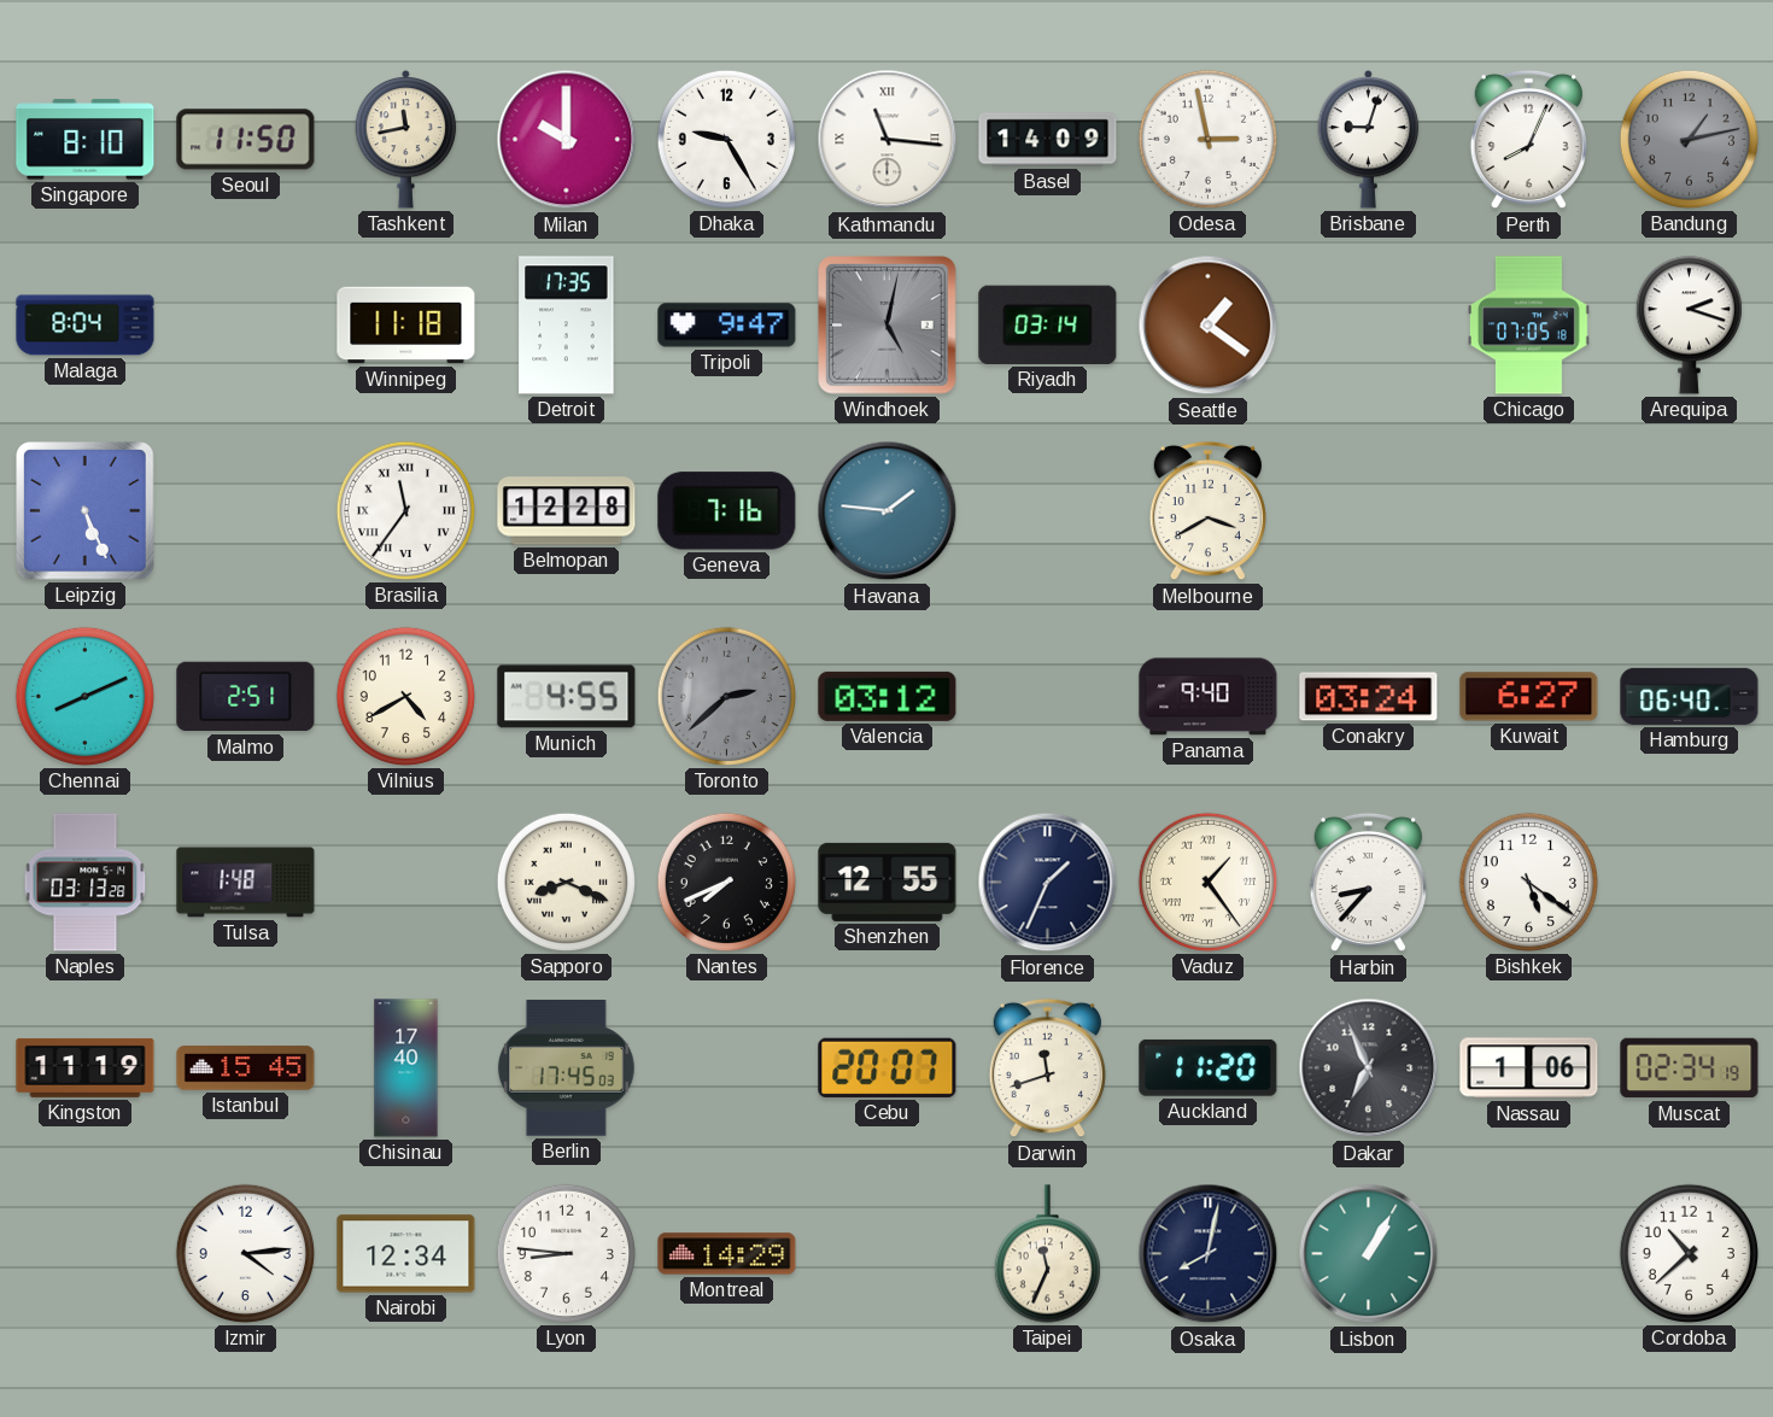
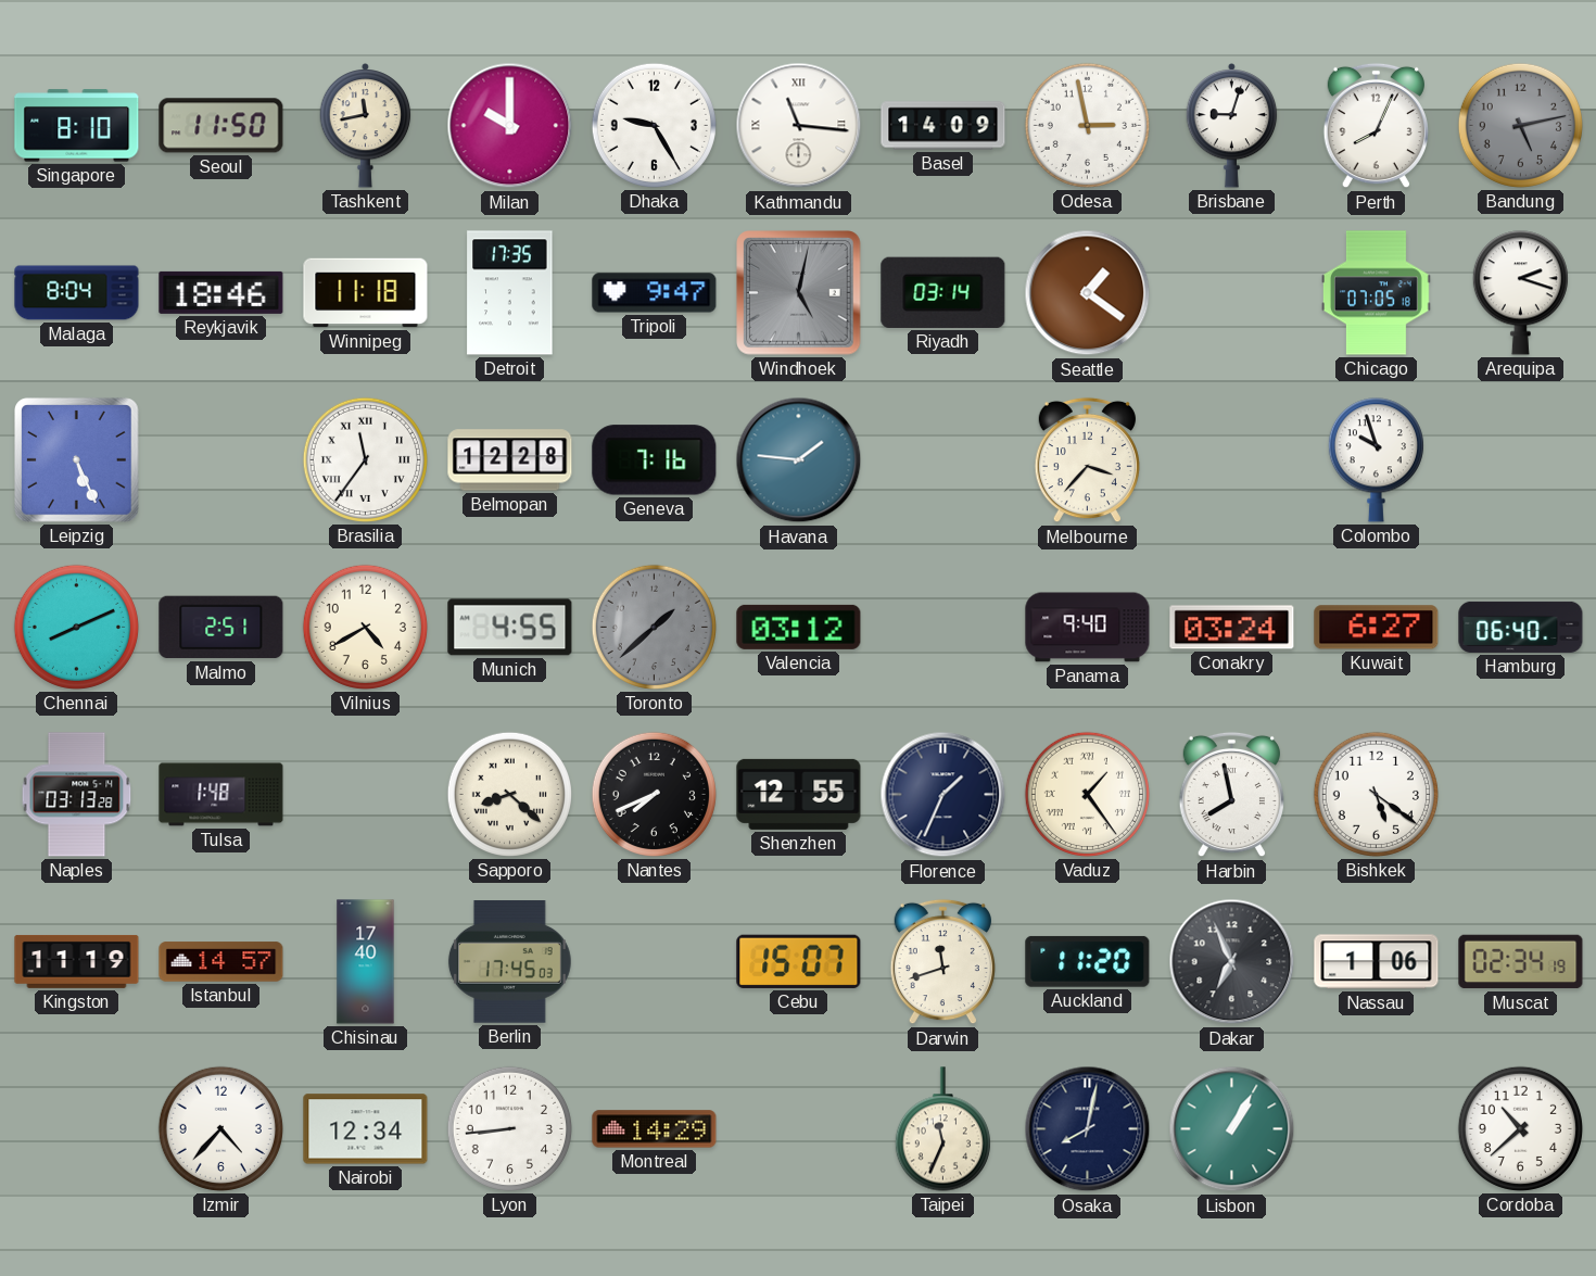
Bandung: 1:13 -> 5:13
Reykjavik: none -> 18:46
Melbourne: 3:40 -> 3:37
Colombo: none -> 9:57
Toronto: 2:38 -> 1:38
Sapporo: 8:19 -> 8:22
Harbin: 8:37 -> 7:58
Istanbul: 15:45 -> 14:57
Cebu: 20:07 -> 15:07
Izmir: 4:14 -> 4:37
Lyon: 8:46 -> 8:44
